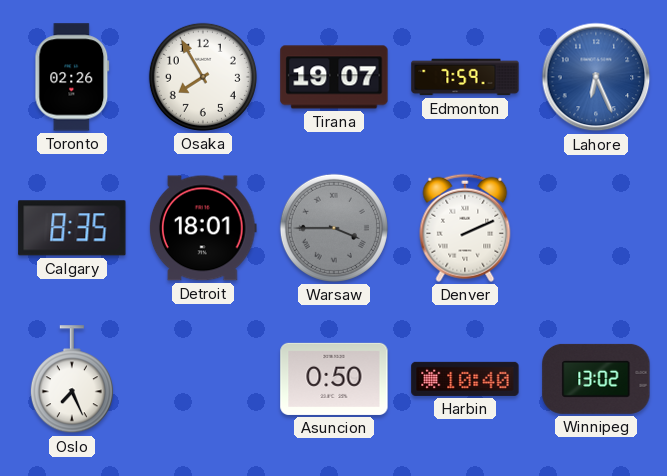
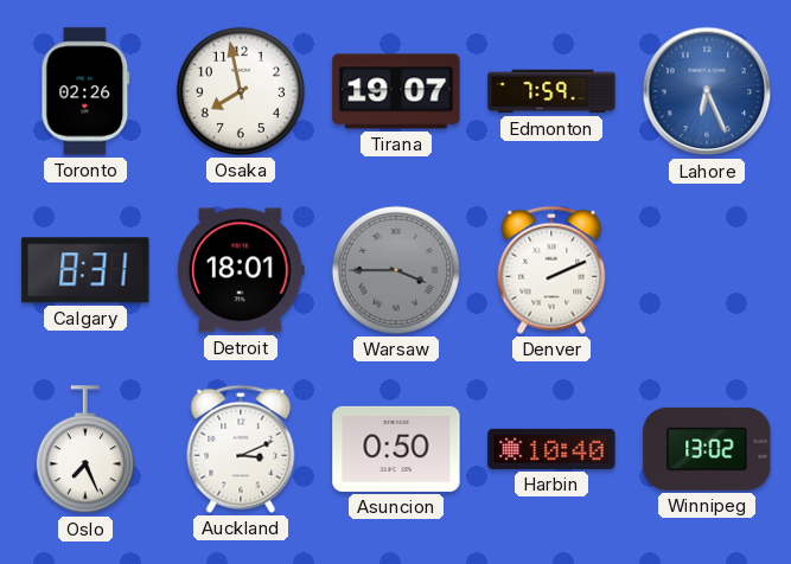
Osaka: 7:55 -> 7:58
Calgary: 8:35 -> 8:31
Auckland: none -> 3:11
